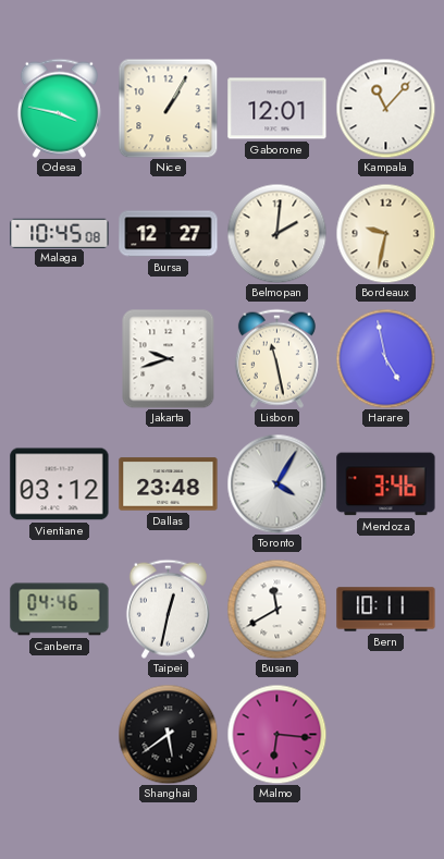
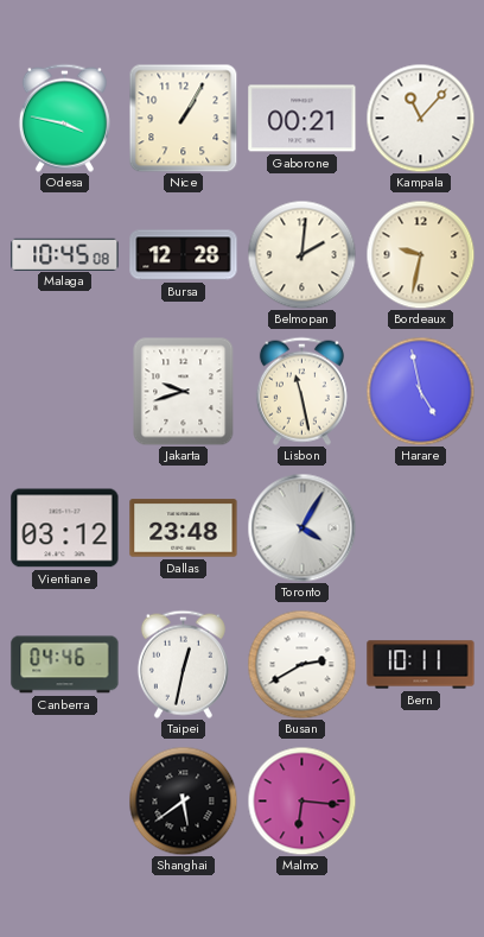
Gaborone: 12:01 -> 00:21
Bursa: 12:27 -> 12:28
Mendoza: 3:46 -> none
Busan: 11:40 -> 2:40
